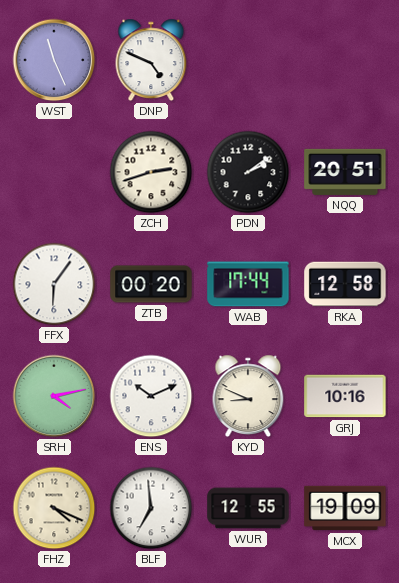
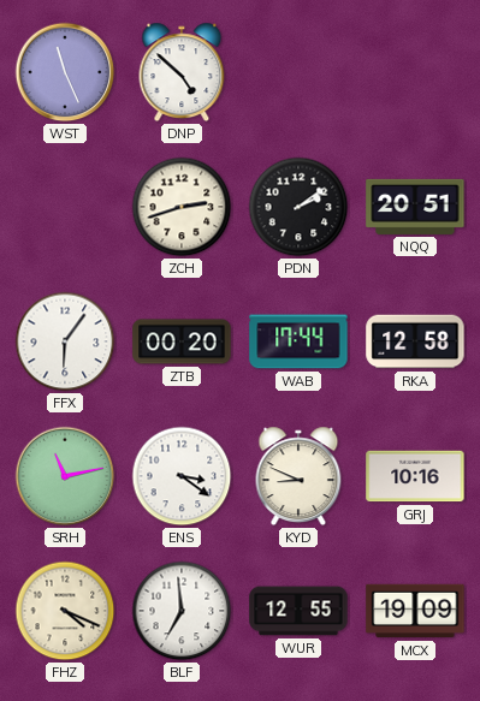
DNP: 4:49 -> 4:52
SRH: 4:13 -> 11:13
ENS: 10:11 -> 3:21
